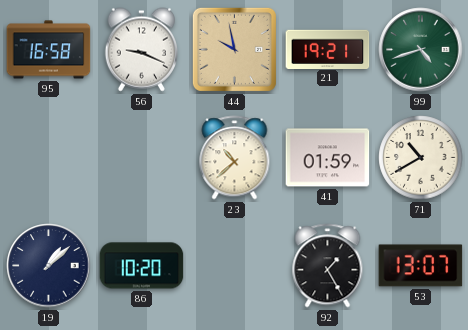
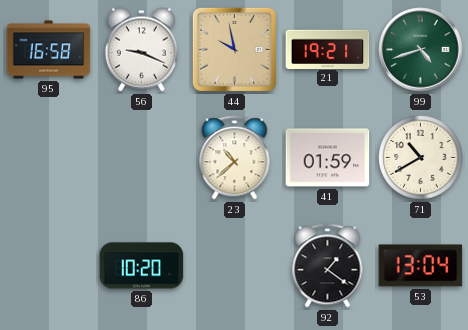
19: 1:08 -> none
92: 1:25 -> 1:21
53: 13:07 -> 13:04
